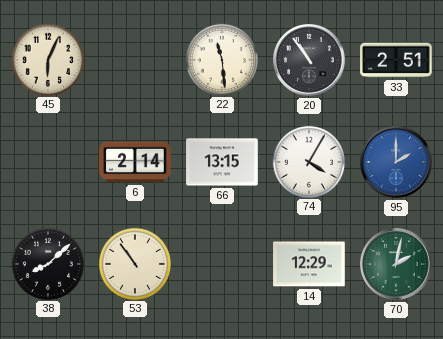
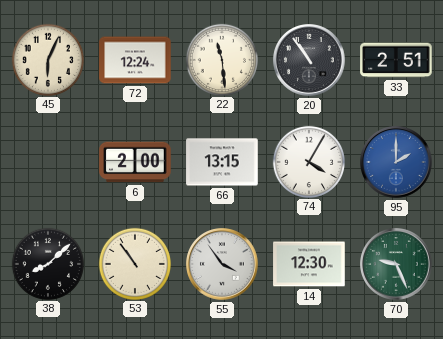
72: none -> 12:24
6: 2:14 -> 2:00
55: none -> 3:54
14: 12:29 -> 12:30
70: 2:02 -> 9:26
